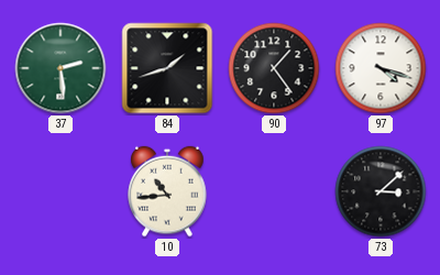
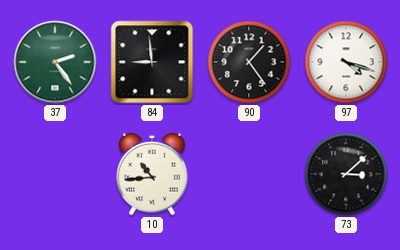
37: 2:29 -> 2:24
84: 1:42 -> 8:59
